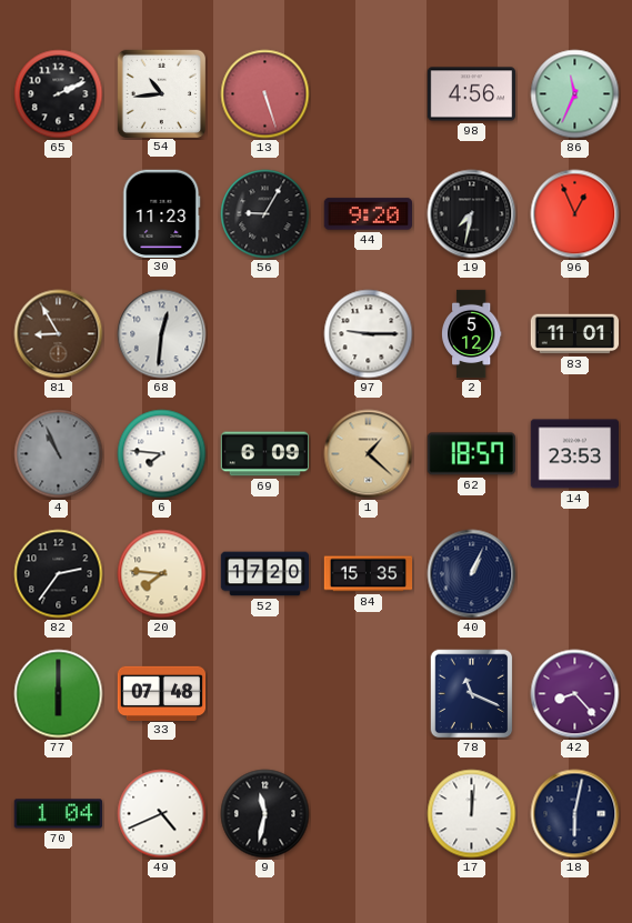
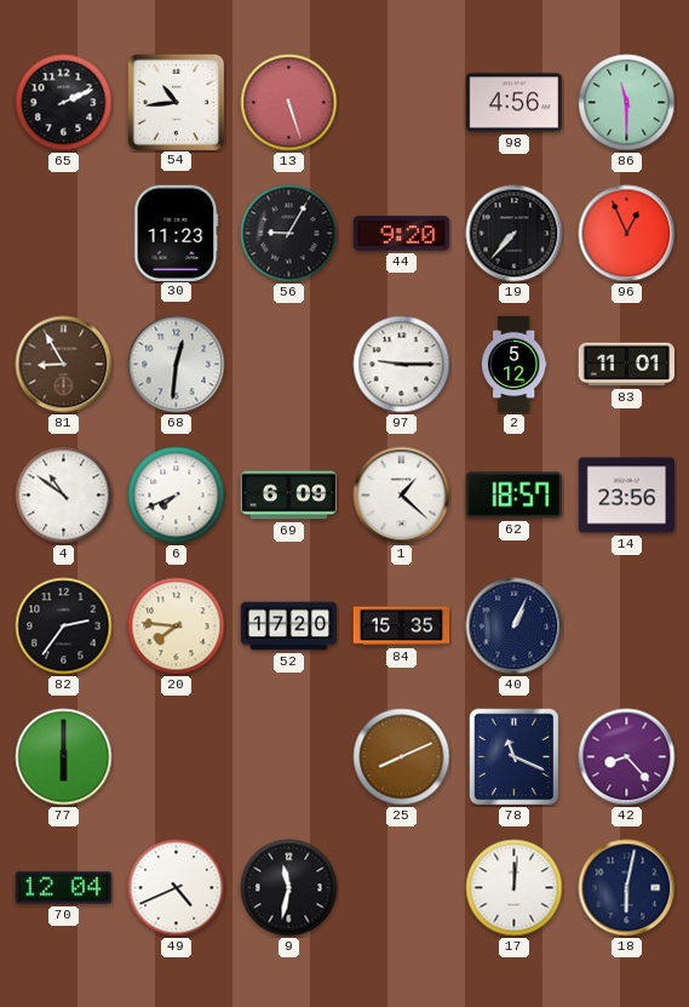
86: 11:34 -> 11:30
19: 7:32 -> 7:37
4: 10:56 -> 10:51
4 dial: grey -> white
6: 7:46 -> 7:41
1 dial: champagne -> white
14: 23:53 -> 23:56
33: 07:48 -> none
25: none -> 8:11
70: 1:04 -> 12:04
